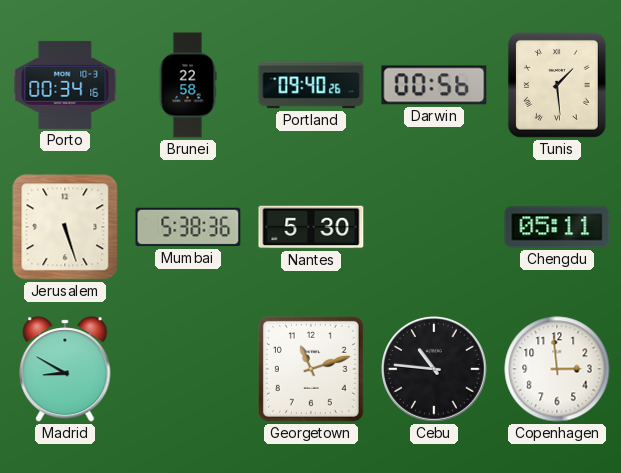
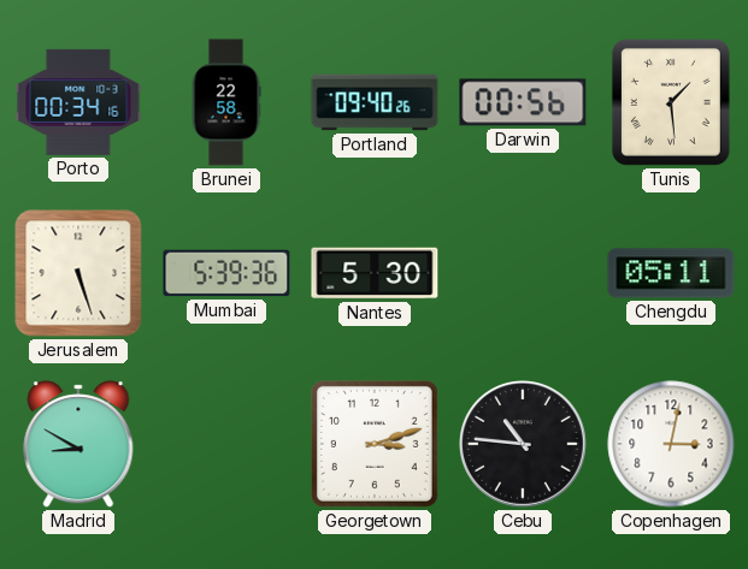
Mumbai: 5:38 -> 5:39
Georgetown: 11:12 -> 3:12
Copenhagen: 2:59 -> 3:02
